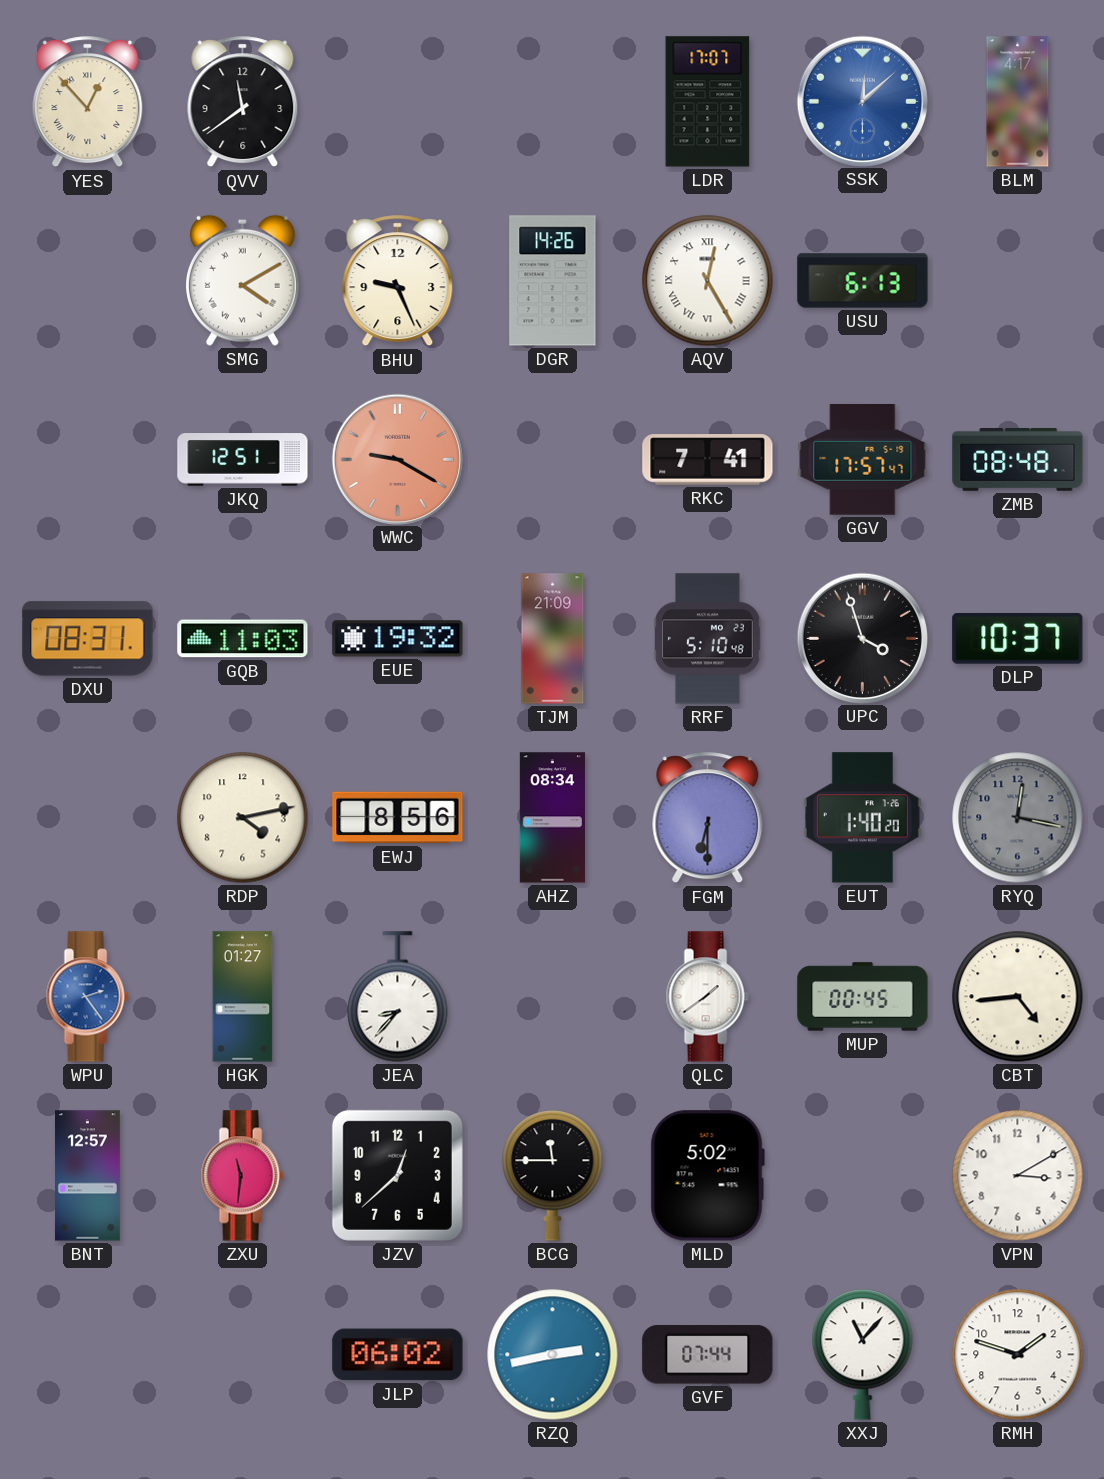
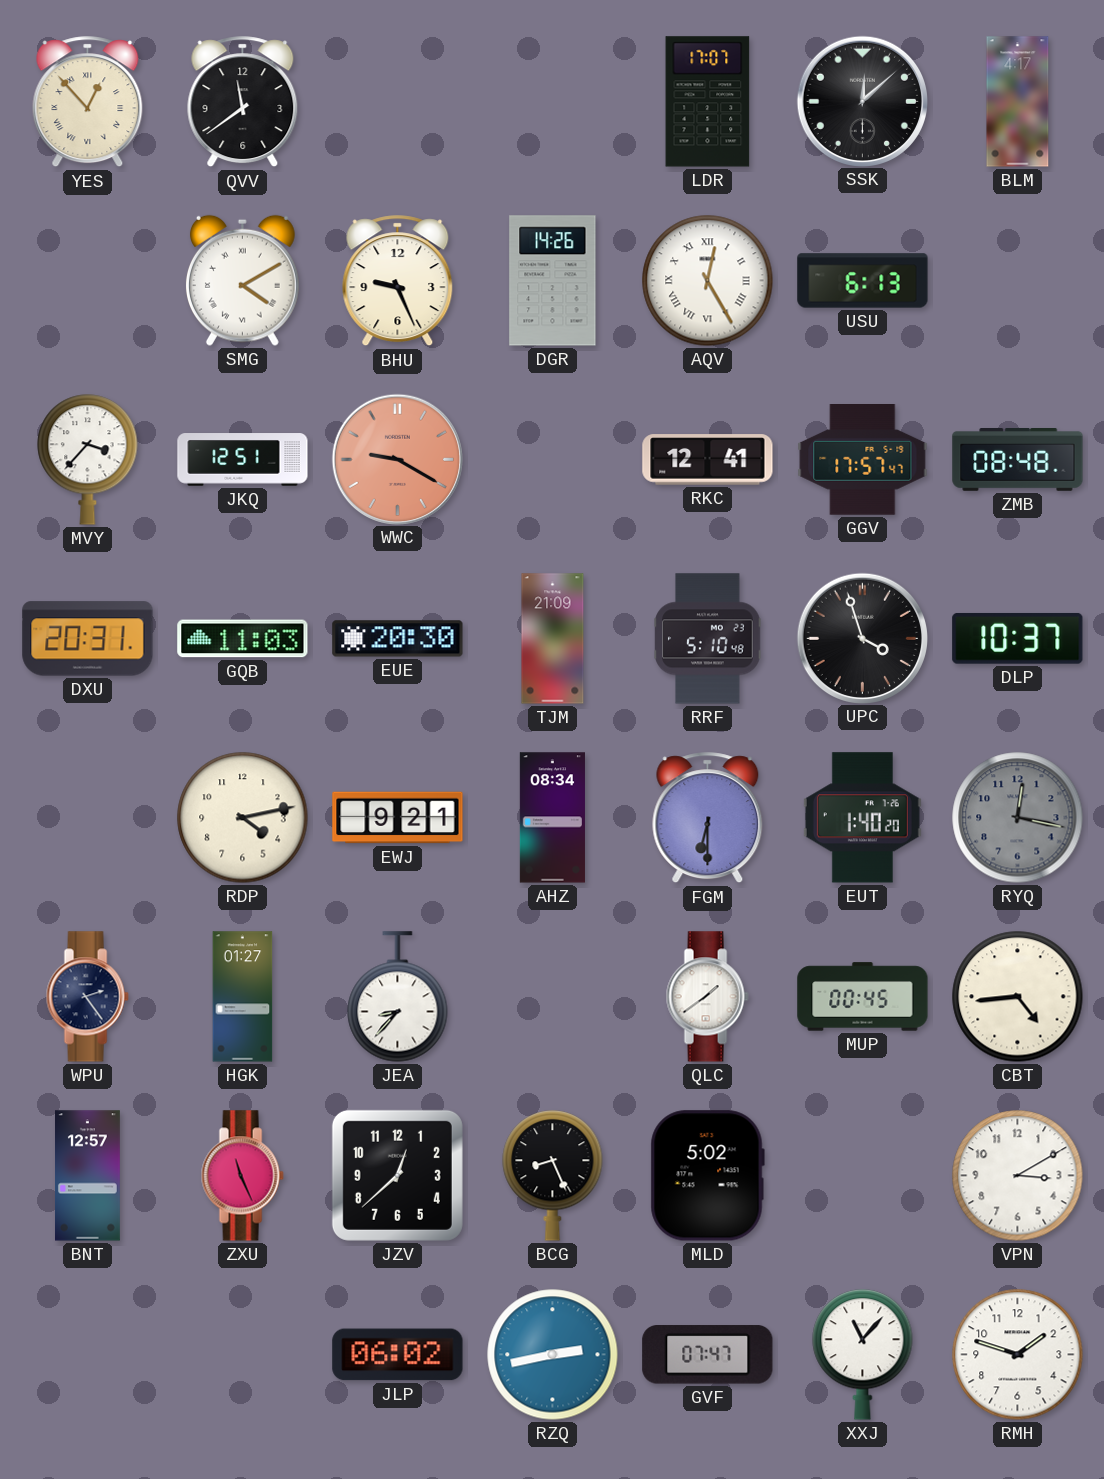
SSK dial: blue -> black
MVY: none -> 3:37
RKC: 7:41 -> 12:41
DXU: 08:31 -> 20:31
EUE: 19:32 -> 20:30
EWJ: 8:56 -> 9:21
WPU dial: blue -> navy
ZXU: 11:31 -> 11:26
BCG: 11:45 -> 8:26
GVF: 07:44 -> 07:47
